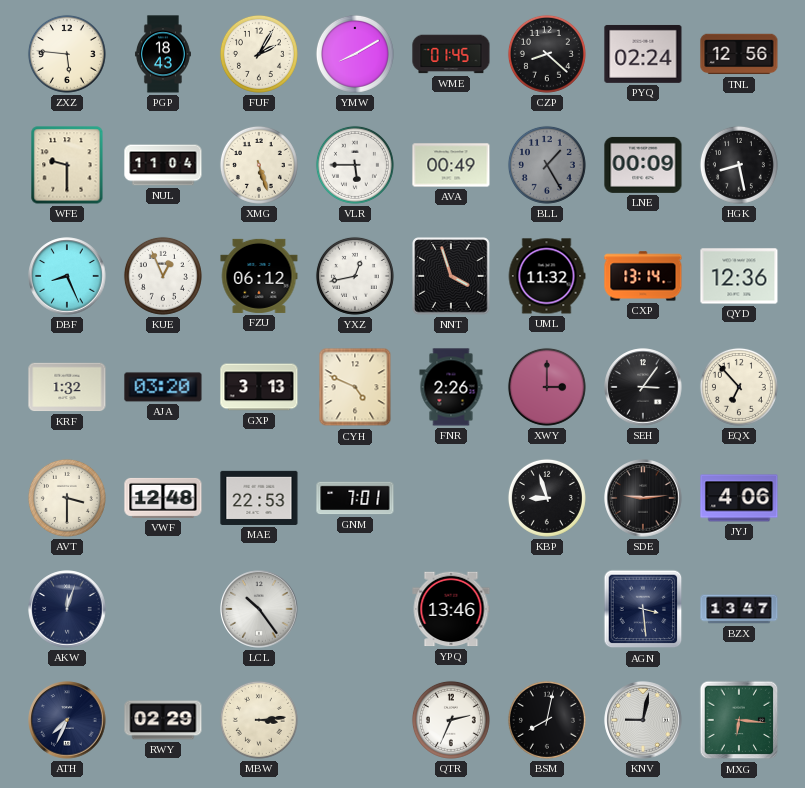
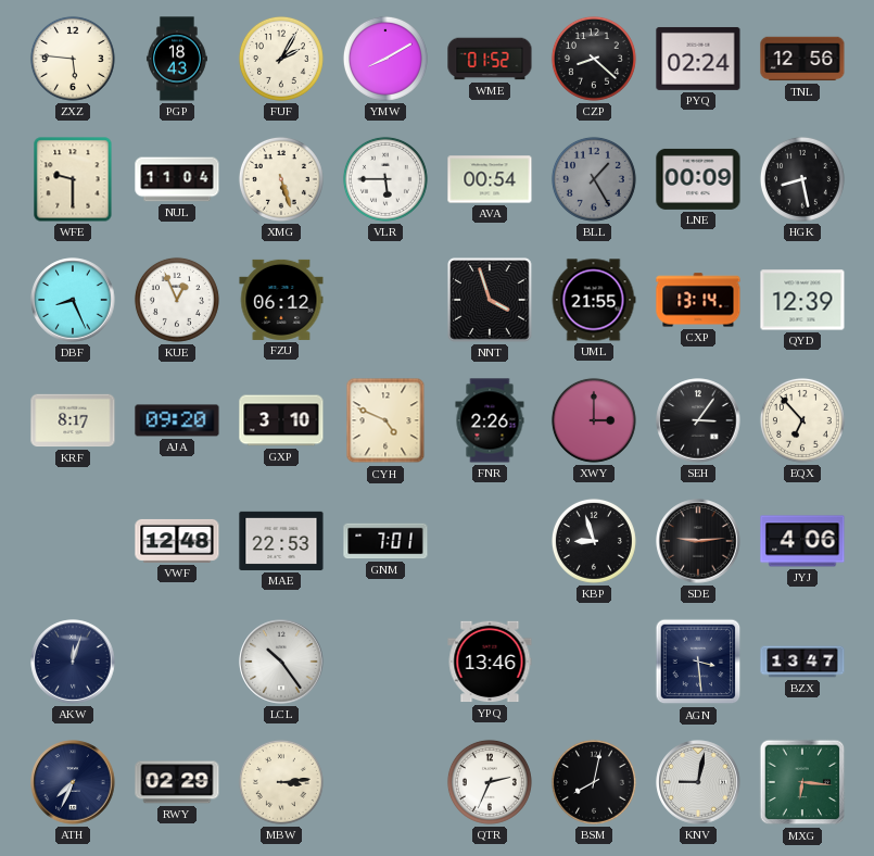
WME: 01:45 -> 01:52
AVA: 00:49 -> 00:54
YXZ: 12:43 -> none
UML: 11:32 -> 21:55
QYD: 12:36 -> 12:39
KRF: 1:32 -> 8:17
AJA: 03:20 -> 09:20
GXP: 3:13 -> 3:10
AVT: 3:30 -> none
